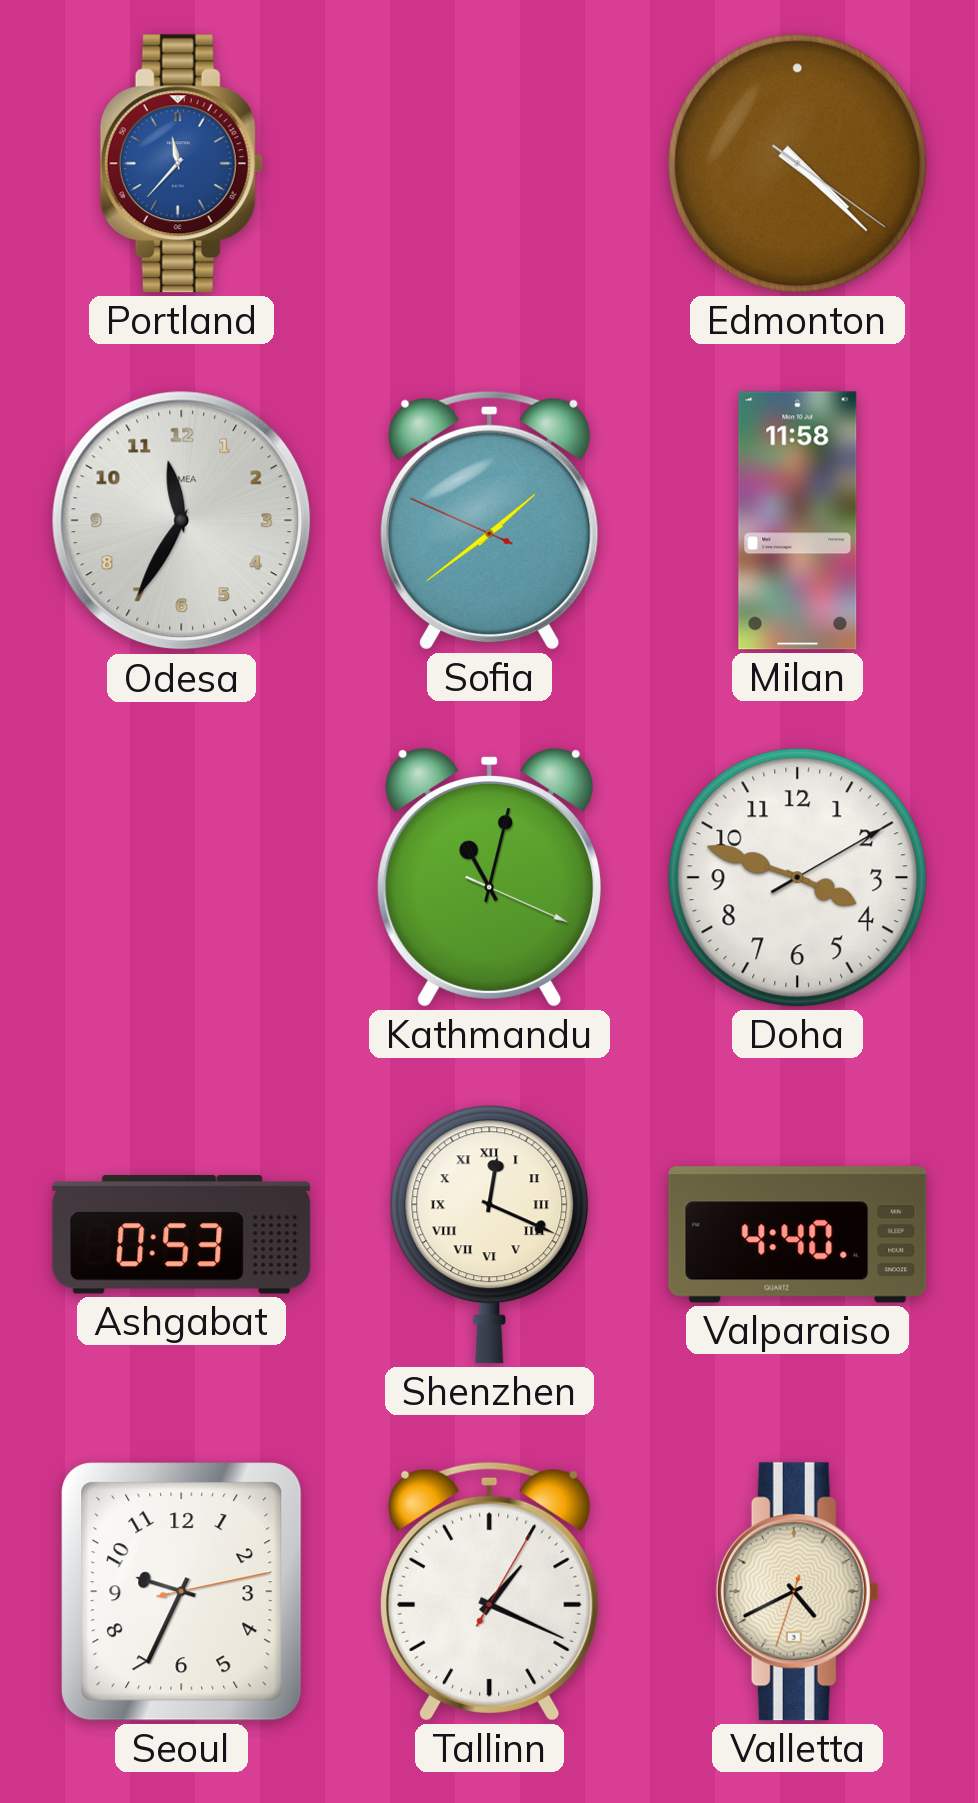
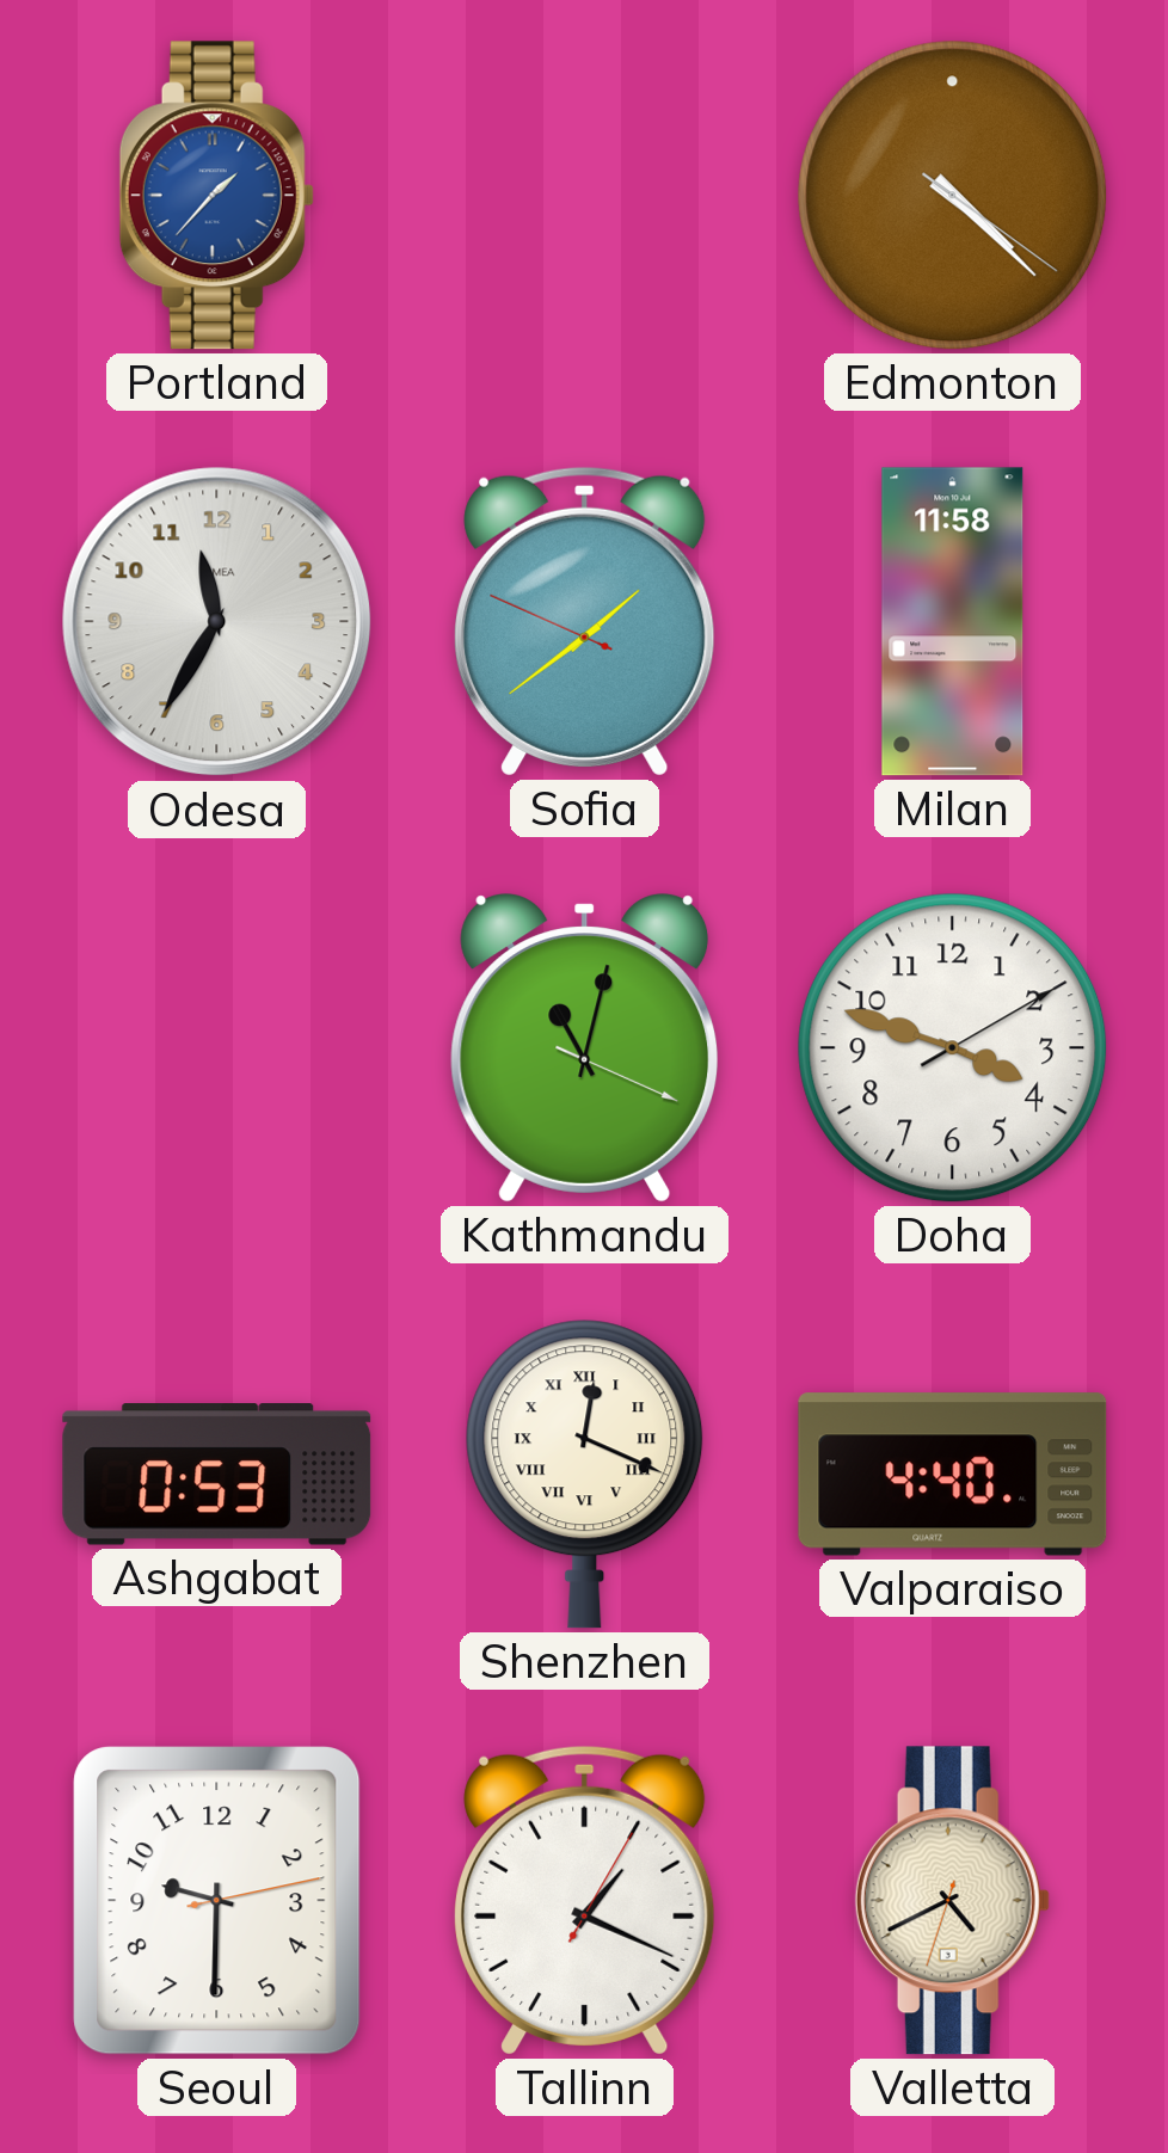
Portland: 11:37 -> 1:37
Seoul: 9:34 -> 9:30
